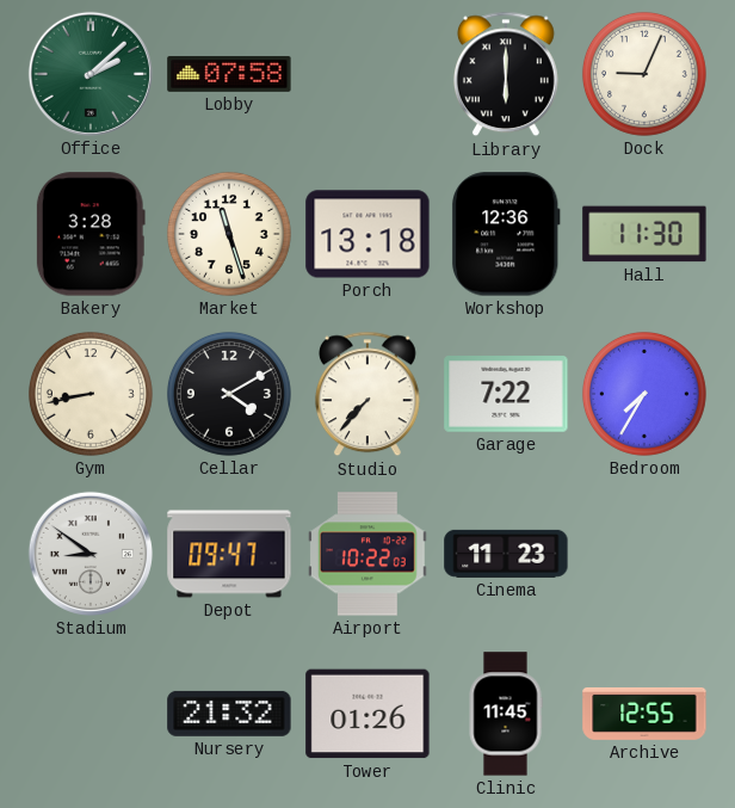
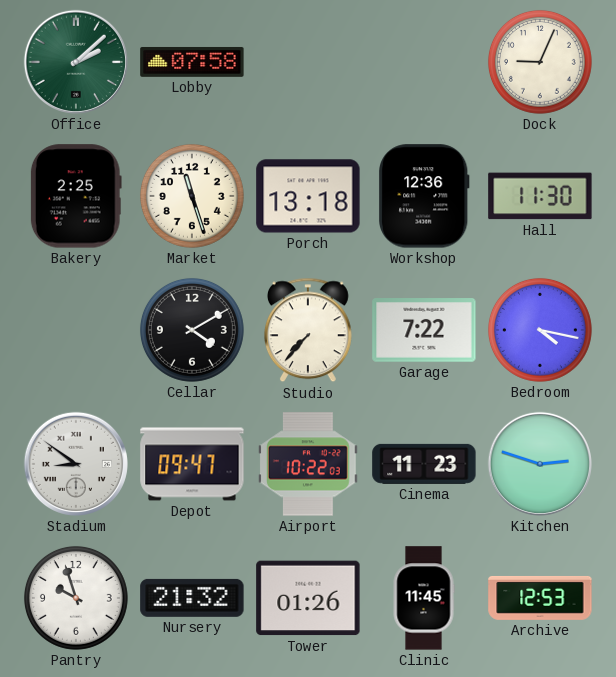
Library: 6:00 -> none
Bakery: 3:28 -> 2:25
Gym: 8:43 -> none
Bedroom: 7:35 -> 4:17
Kitchen: none -> 2:48
Pantry: none -> 9:57
Archive: 12:55 -> 12:53
